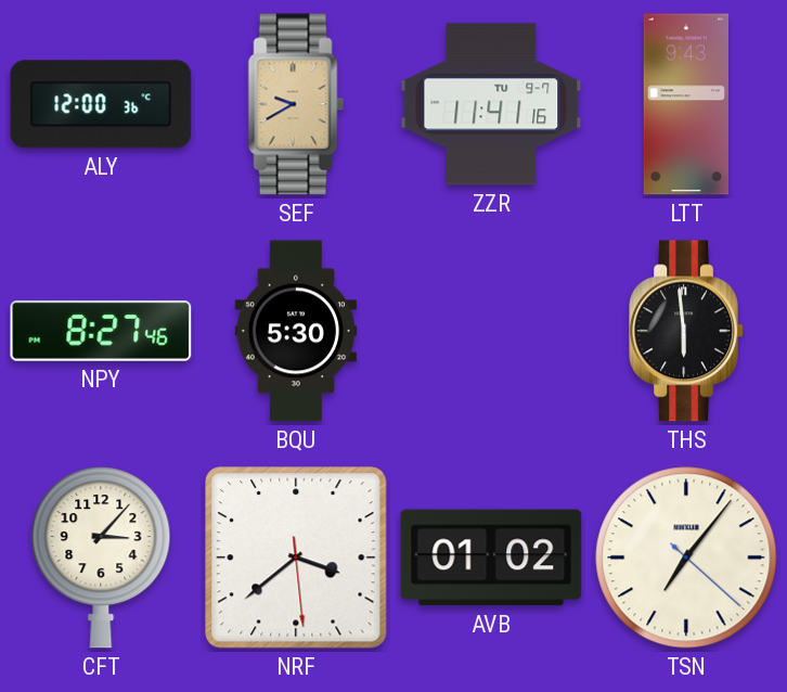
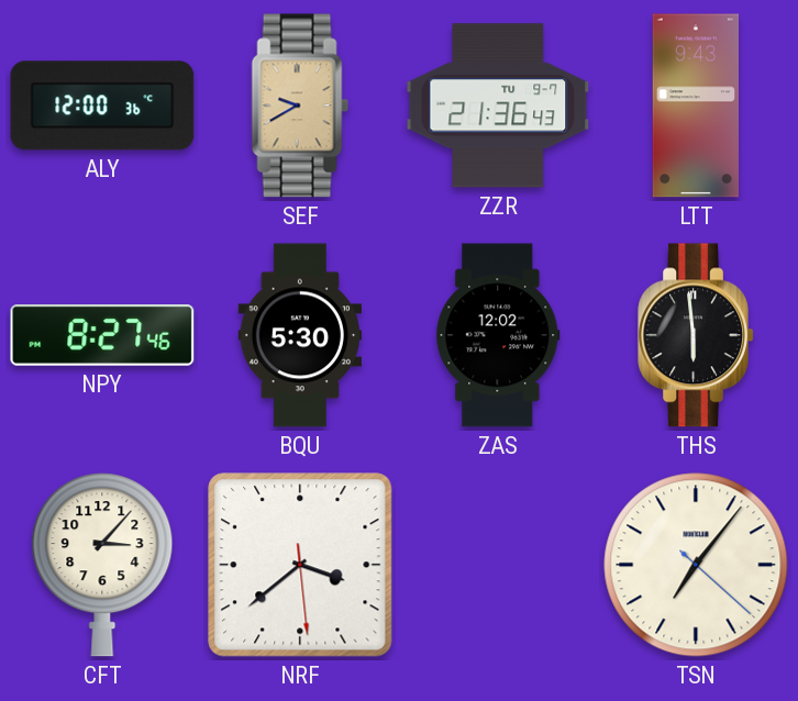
ZZR: 11:41 -> 21:36
ZAS: none -> 12:02
AVB: 01:02 -> none
